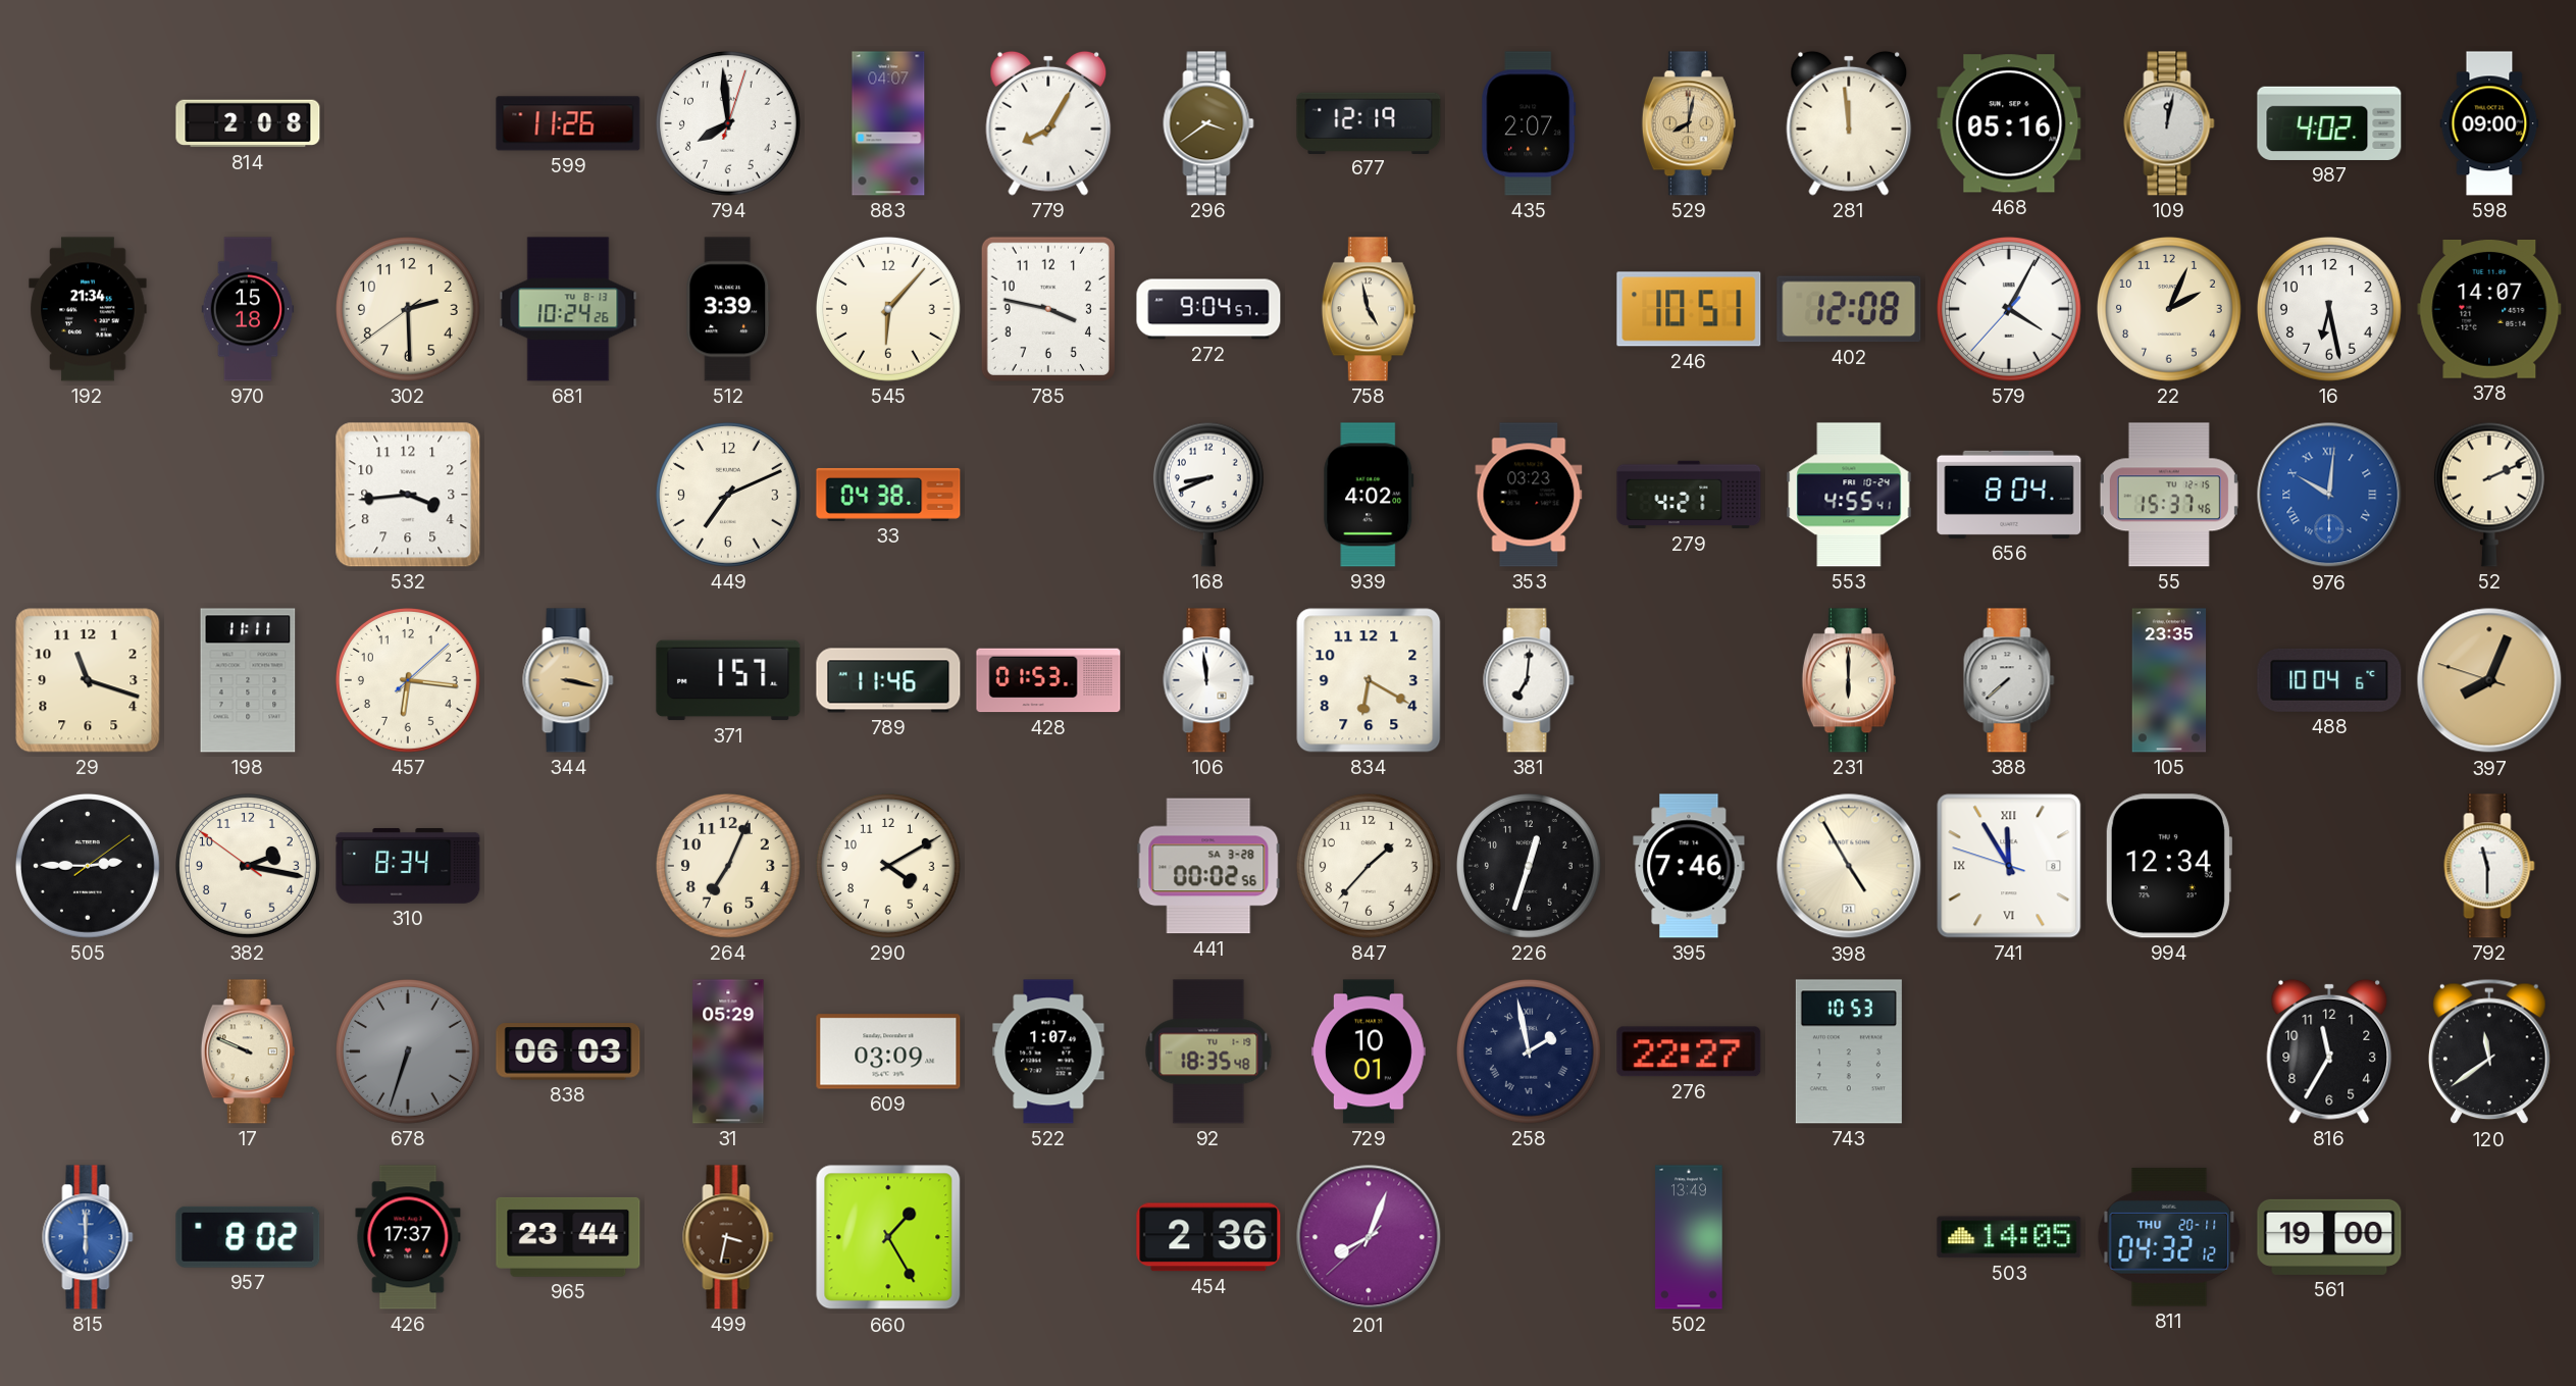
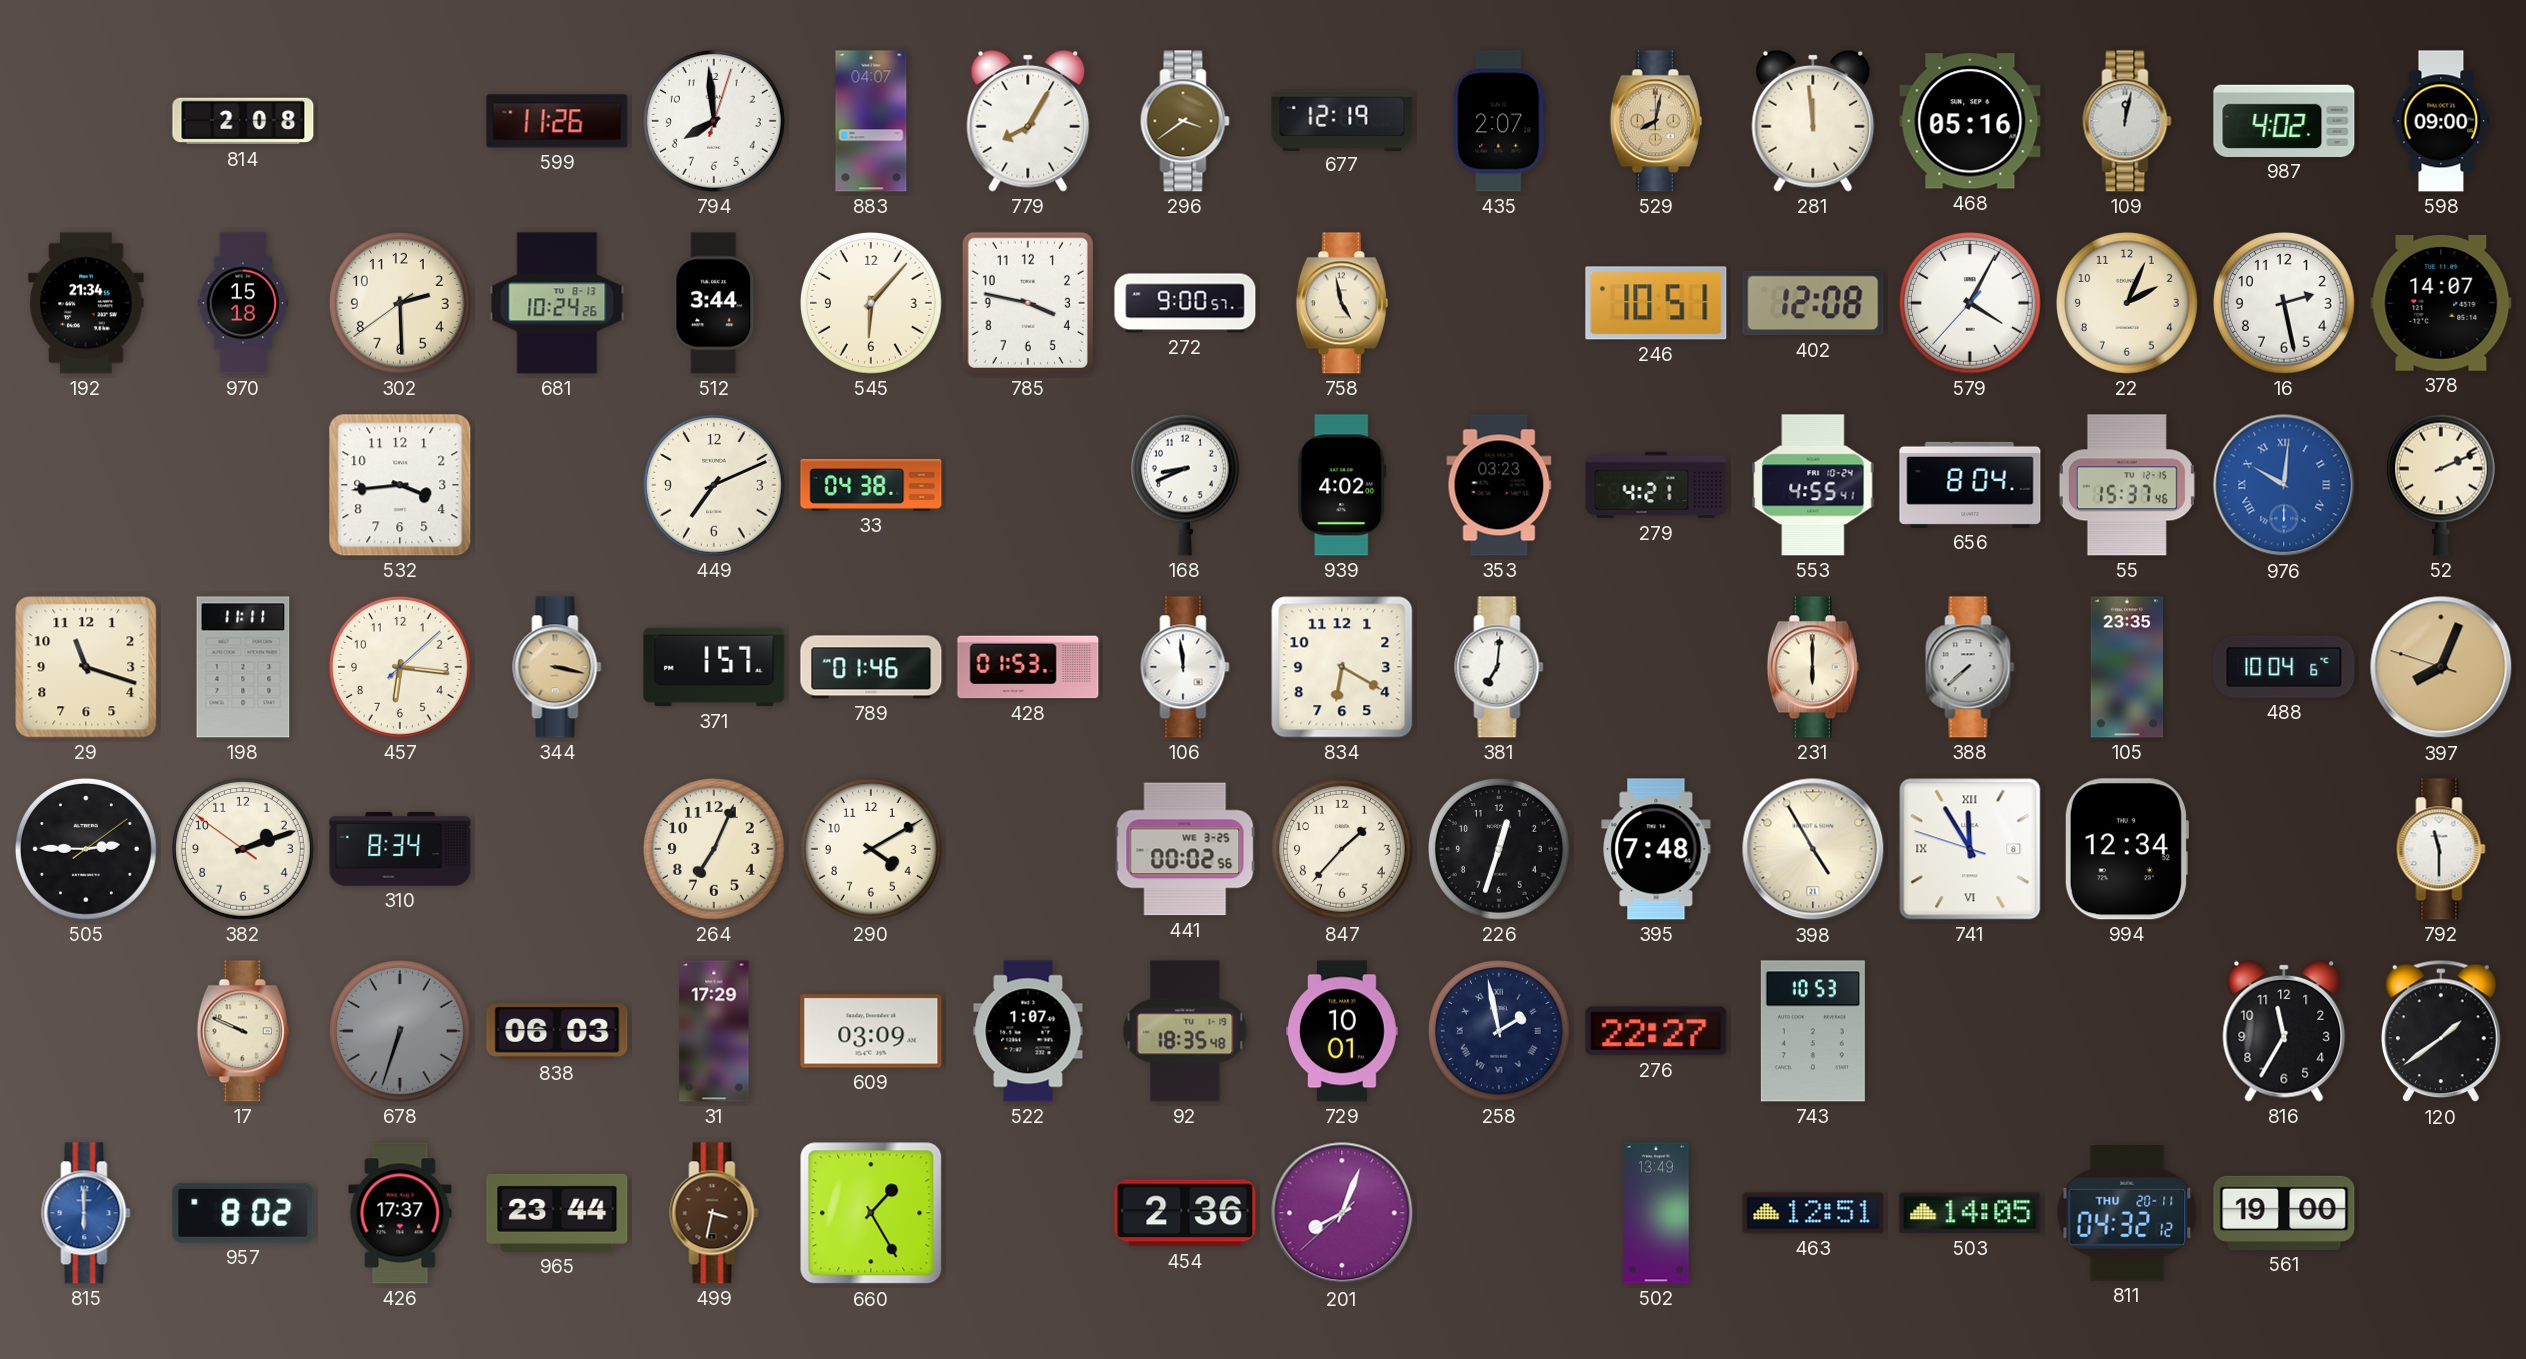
512: 3:39 -> 3:44
272: 9:04 -> 9:00
16: 6:28 -> 2:28
789: 11:46 -> 01:46
382: 2:16 -> 2:11
441 date: SA 3-28 -> WE 3-25
395: 7:46 -> 7:48
31: 05:29 -> 17:29
120: 11:39 -> 1:39
463: none -> 12:51
